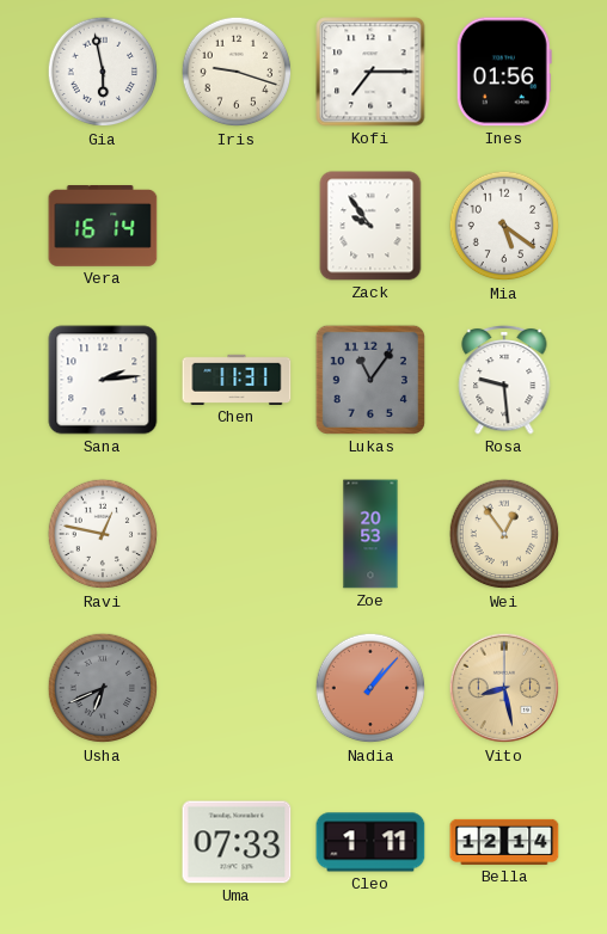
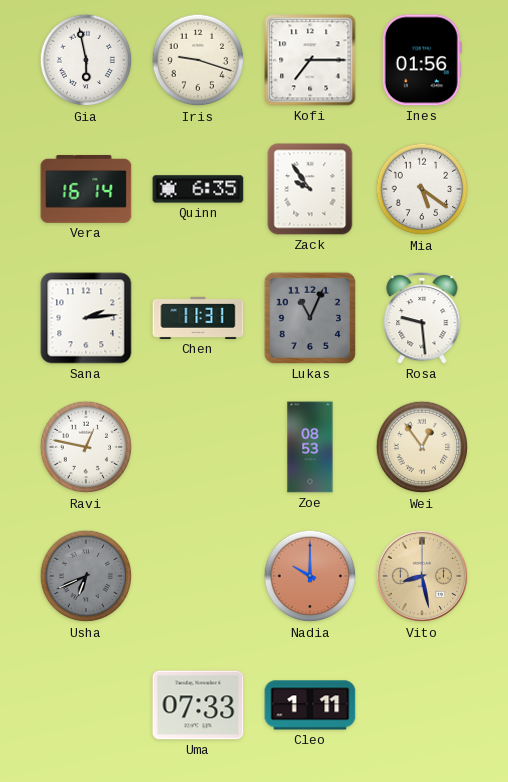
Quinn: none -> 6:35
Lukas: 11:06 -> 11:04
Zoe: 20:53 -> 08:53
Nadia: 1:07 -> 10:00
Bella: 12:14 -> none
